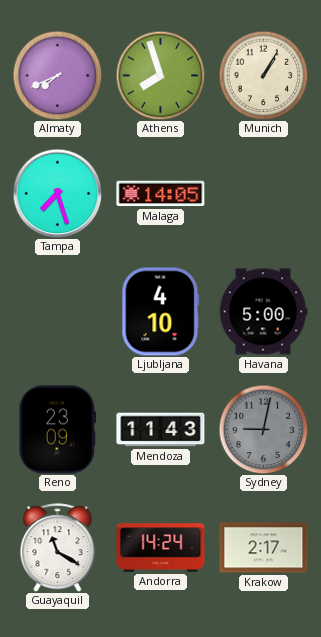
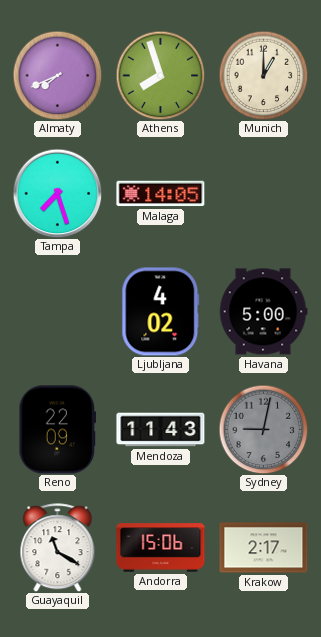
Munich: 1:05 -> 1:00
Ljubljana: 4:10 -> 4:02
Reno: 23:09 -> 22:09
Andorra: 14:24 -> 15:06
